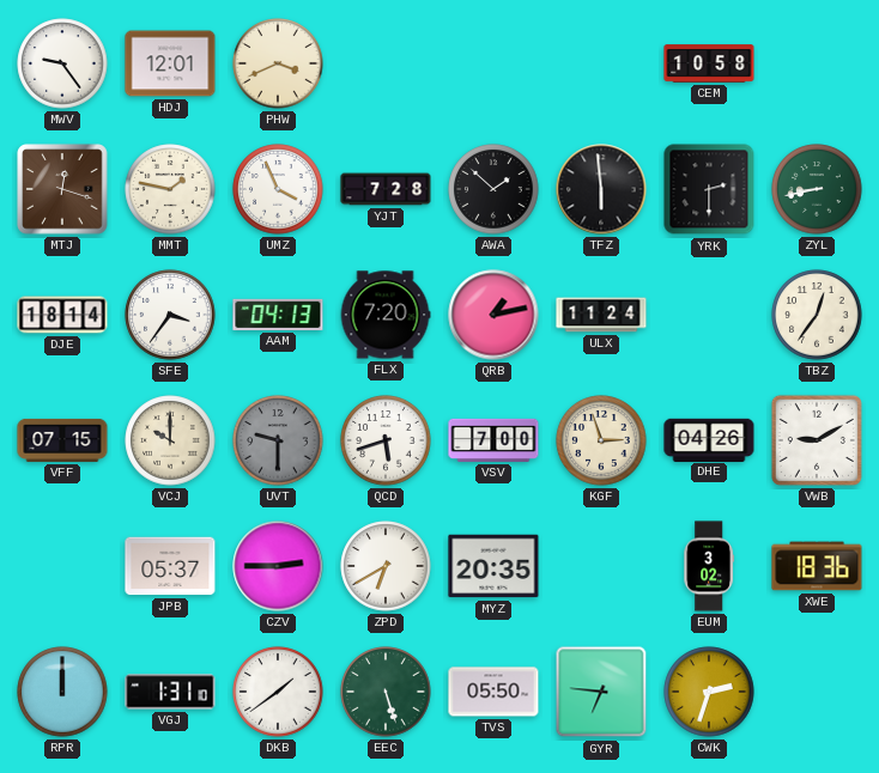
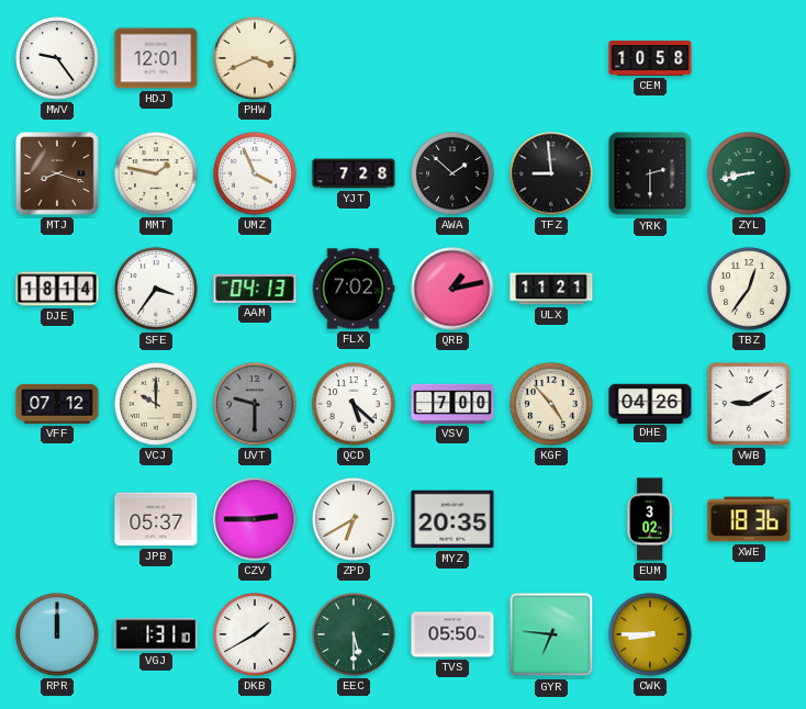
MTJ: 12:18 -> 8:18
TFZ: 5:59 -> 8:59
FLX: 7:20 -> 7:02
ULX: 11:24 -> 11:21
VFF: 07:15 -> 07:12
QCD: 5:42 -> 5:22
KGF: 2:57 -> 4:53
DKB: 1:39 -> 1:40
EEC: 5:27 -> 5:30
CWK: 2:33 -> 8:45
